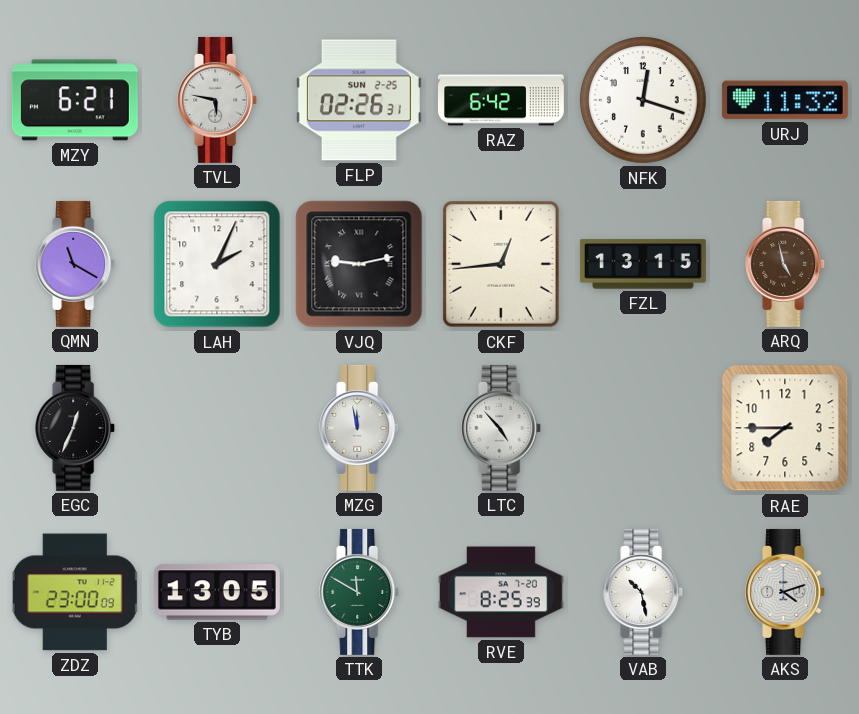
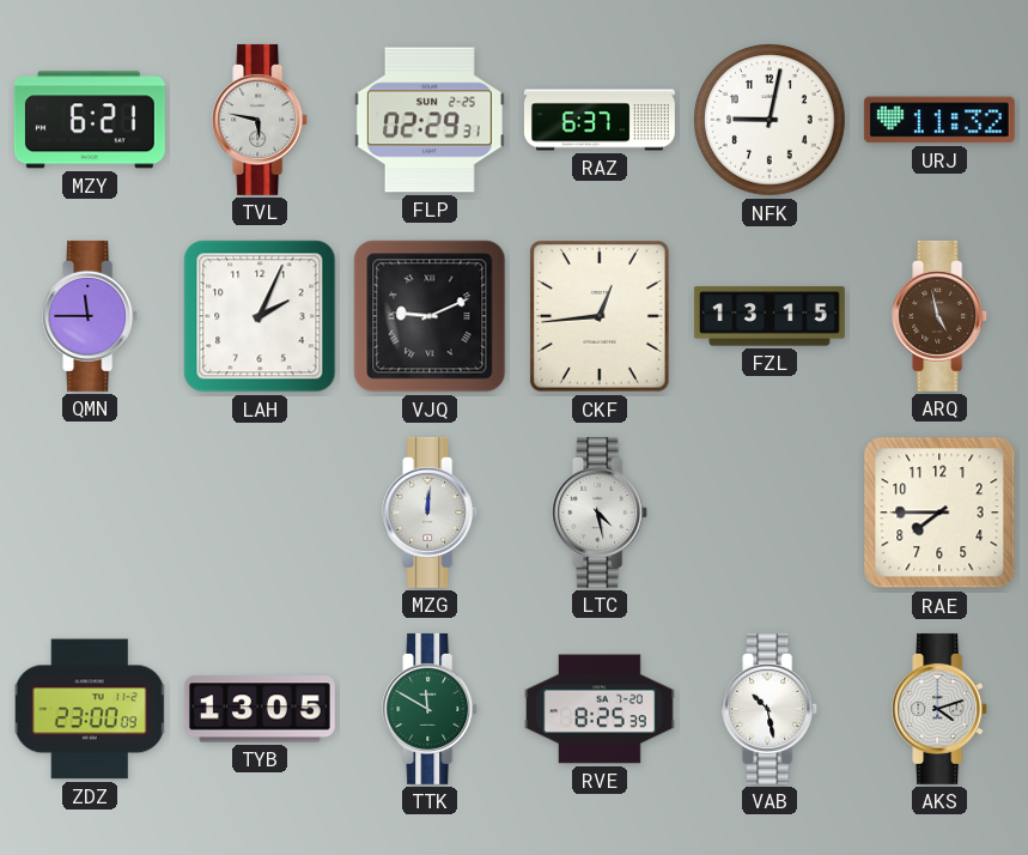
FLP: 02:26 -> 02:29
RAZ: 6:42 -> 6:37
NFK: 12:18 -> 9:02
QMN: 11:20 -> 11:45
VJQ: 9:13 -> 9:11
EGC: 12:34 -> none
MZG: 11:58 -> 12:01
LTC: 4:53 -> 4:28
